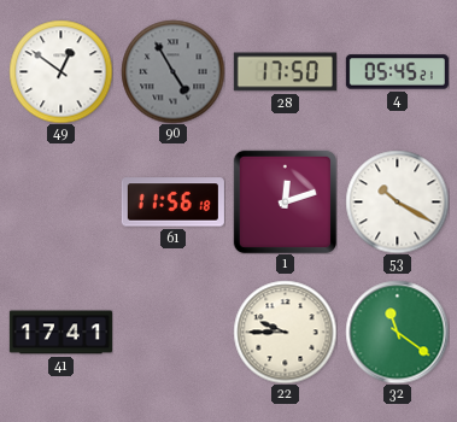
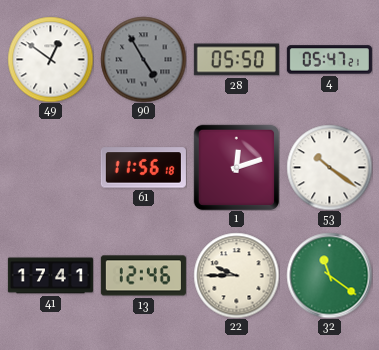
28: 17:50 -> 05:50
4: 05:45 -> 05:47
53: 10:20 -> 10:21
13: none -> 12:46
